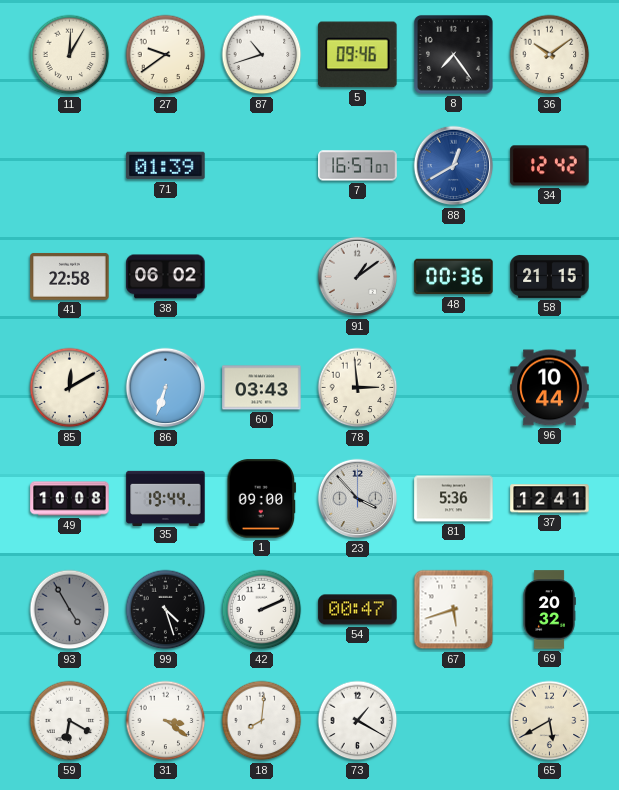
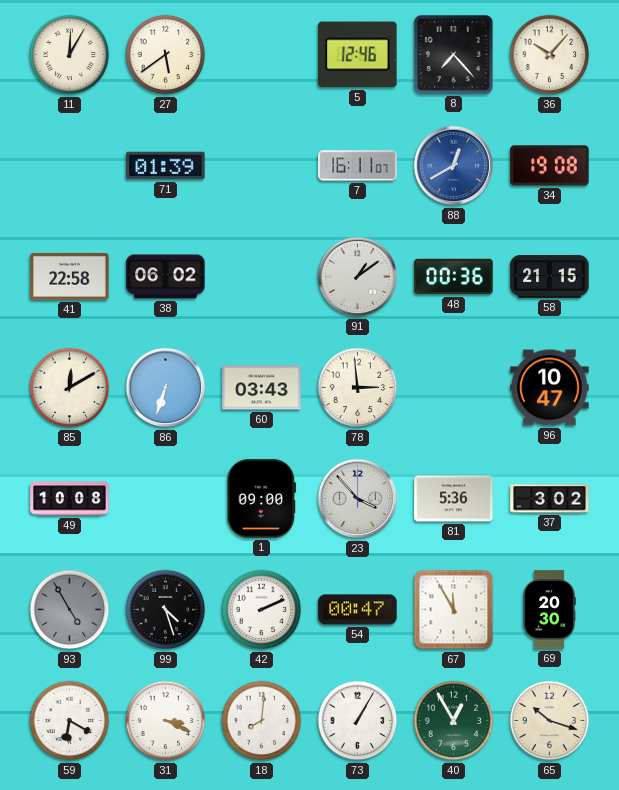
27: 9:39 -> 5:39
87: 10:42 -> none
5: 09:46 -> 12:46
8: 7:24 -> 7:23
36: 10:09 -> 10:07
7: 16:57 -> 16:11
34: 12:42 -> 19:08
96: 10:44 -> 10:47
35: 19:44 -> none
37: 12:41 -> 3:02
67: 5:42 -> 11:55
69: 20:32 -> 20:30
31: 3:21 -> 3:19
73: 1:20 -> 1:05
40: none -> 12:55
65: 5:40 -> 10:18
